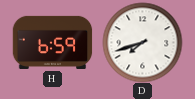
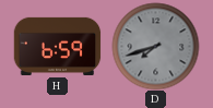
D dial: white -> grey
